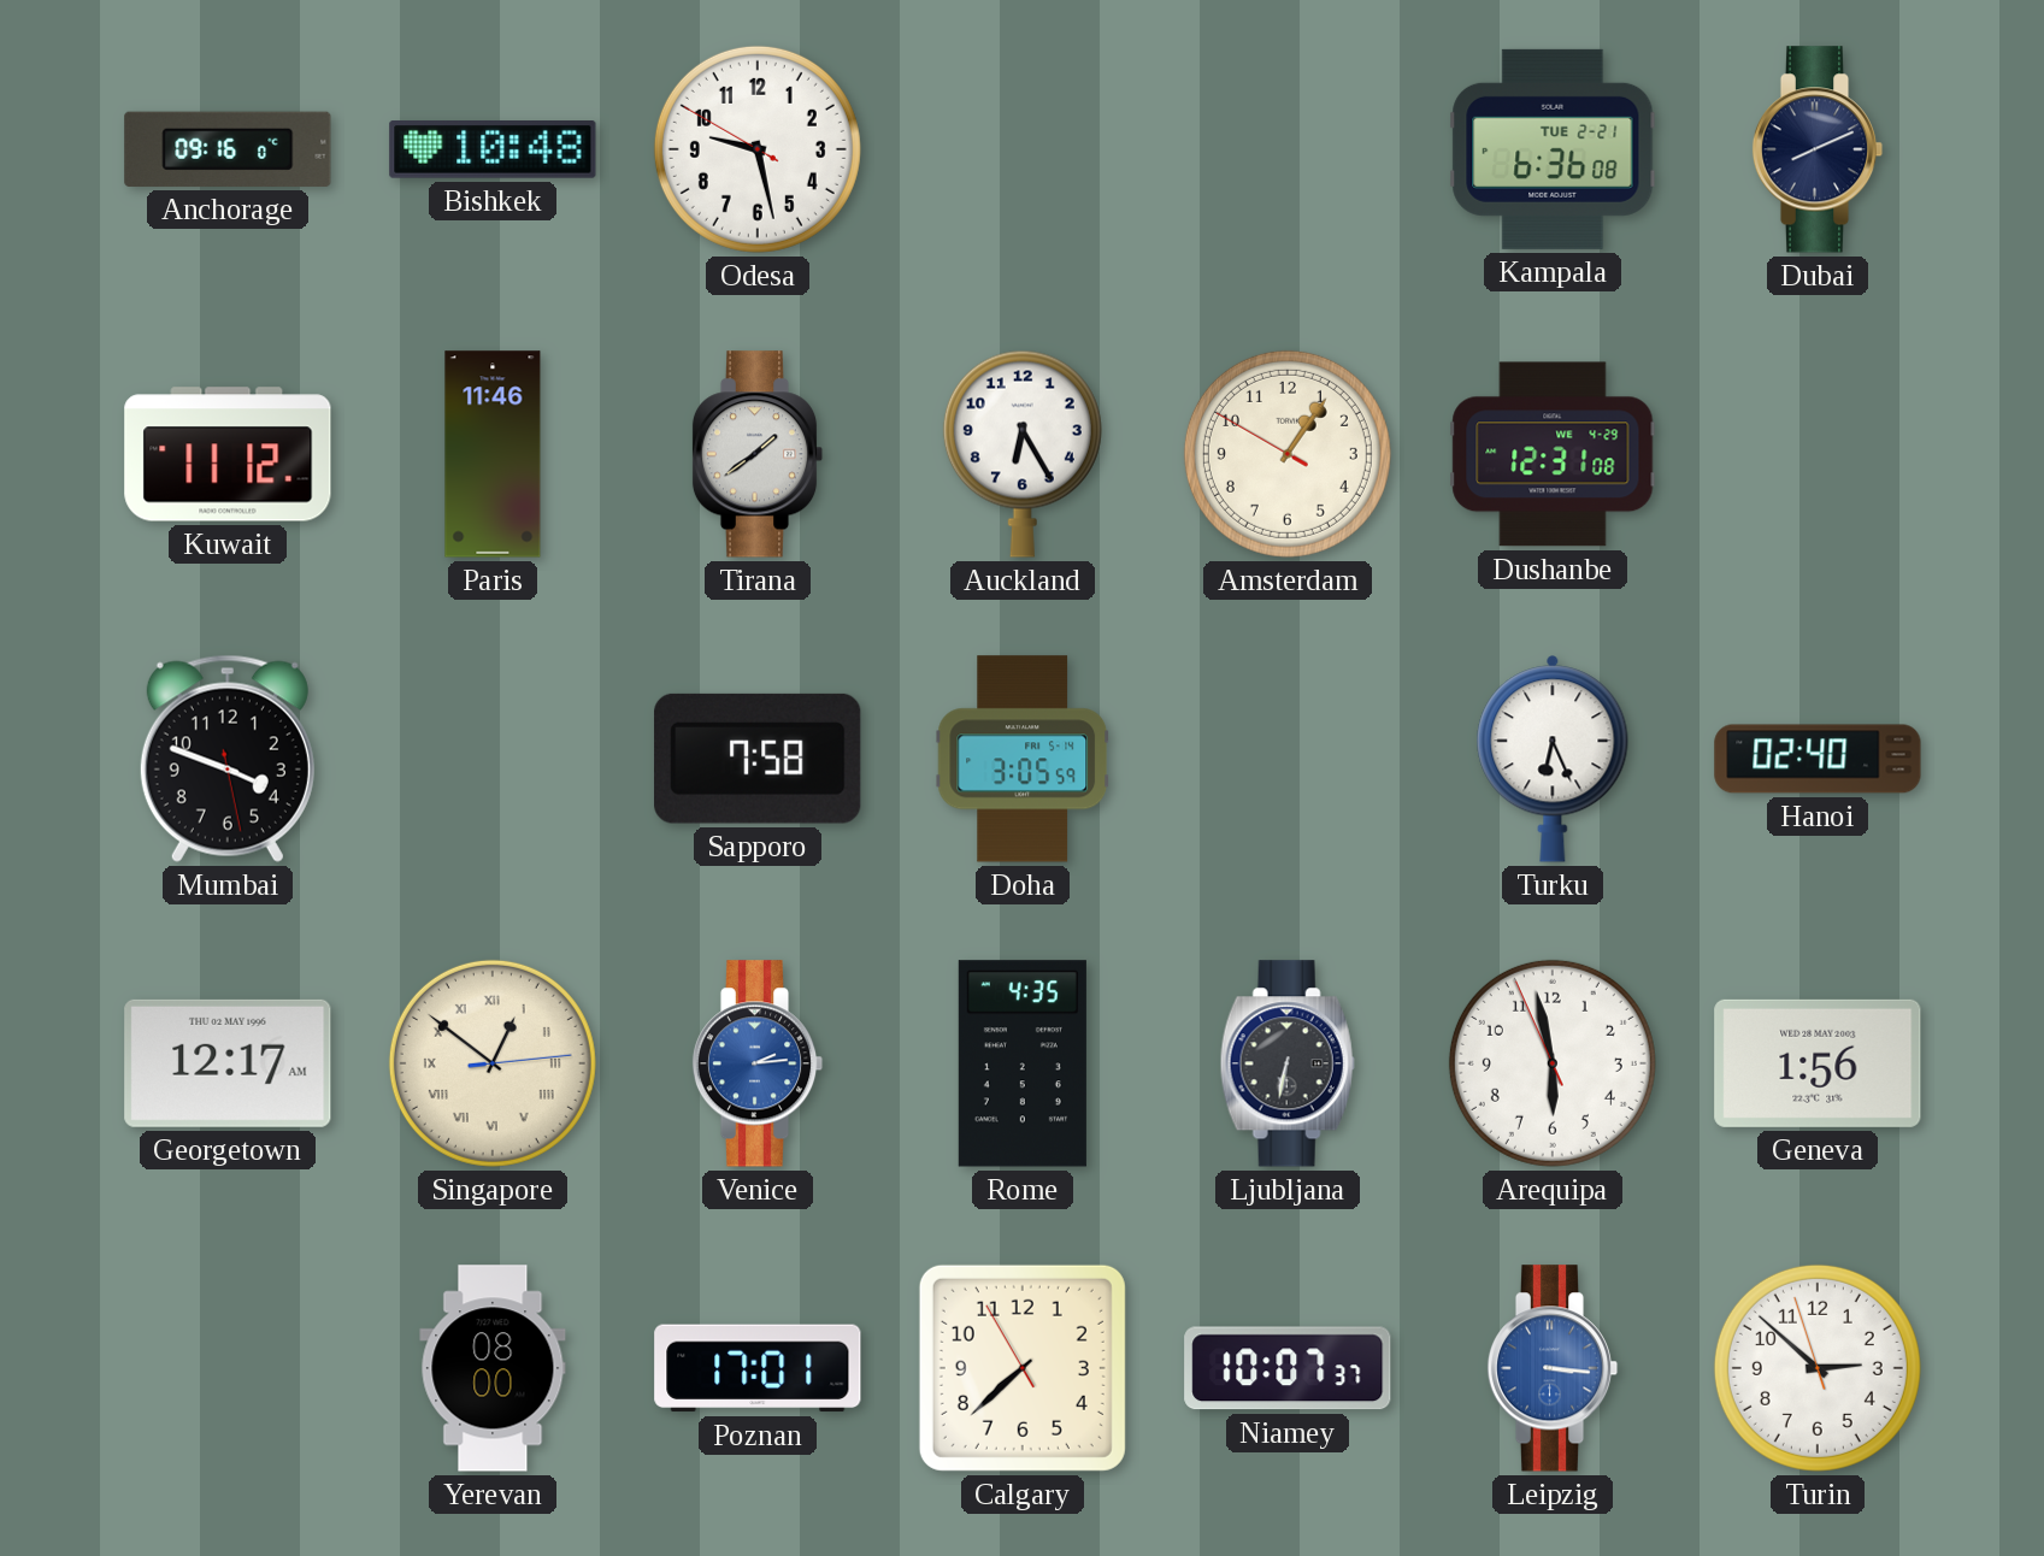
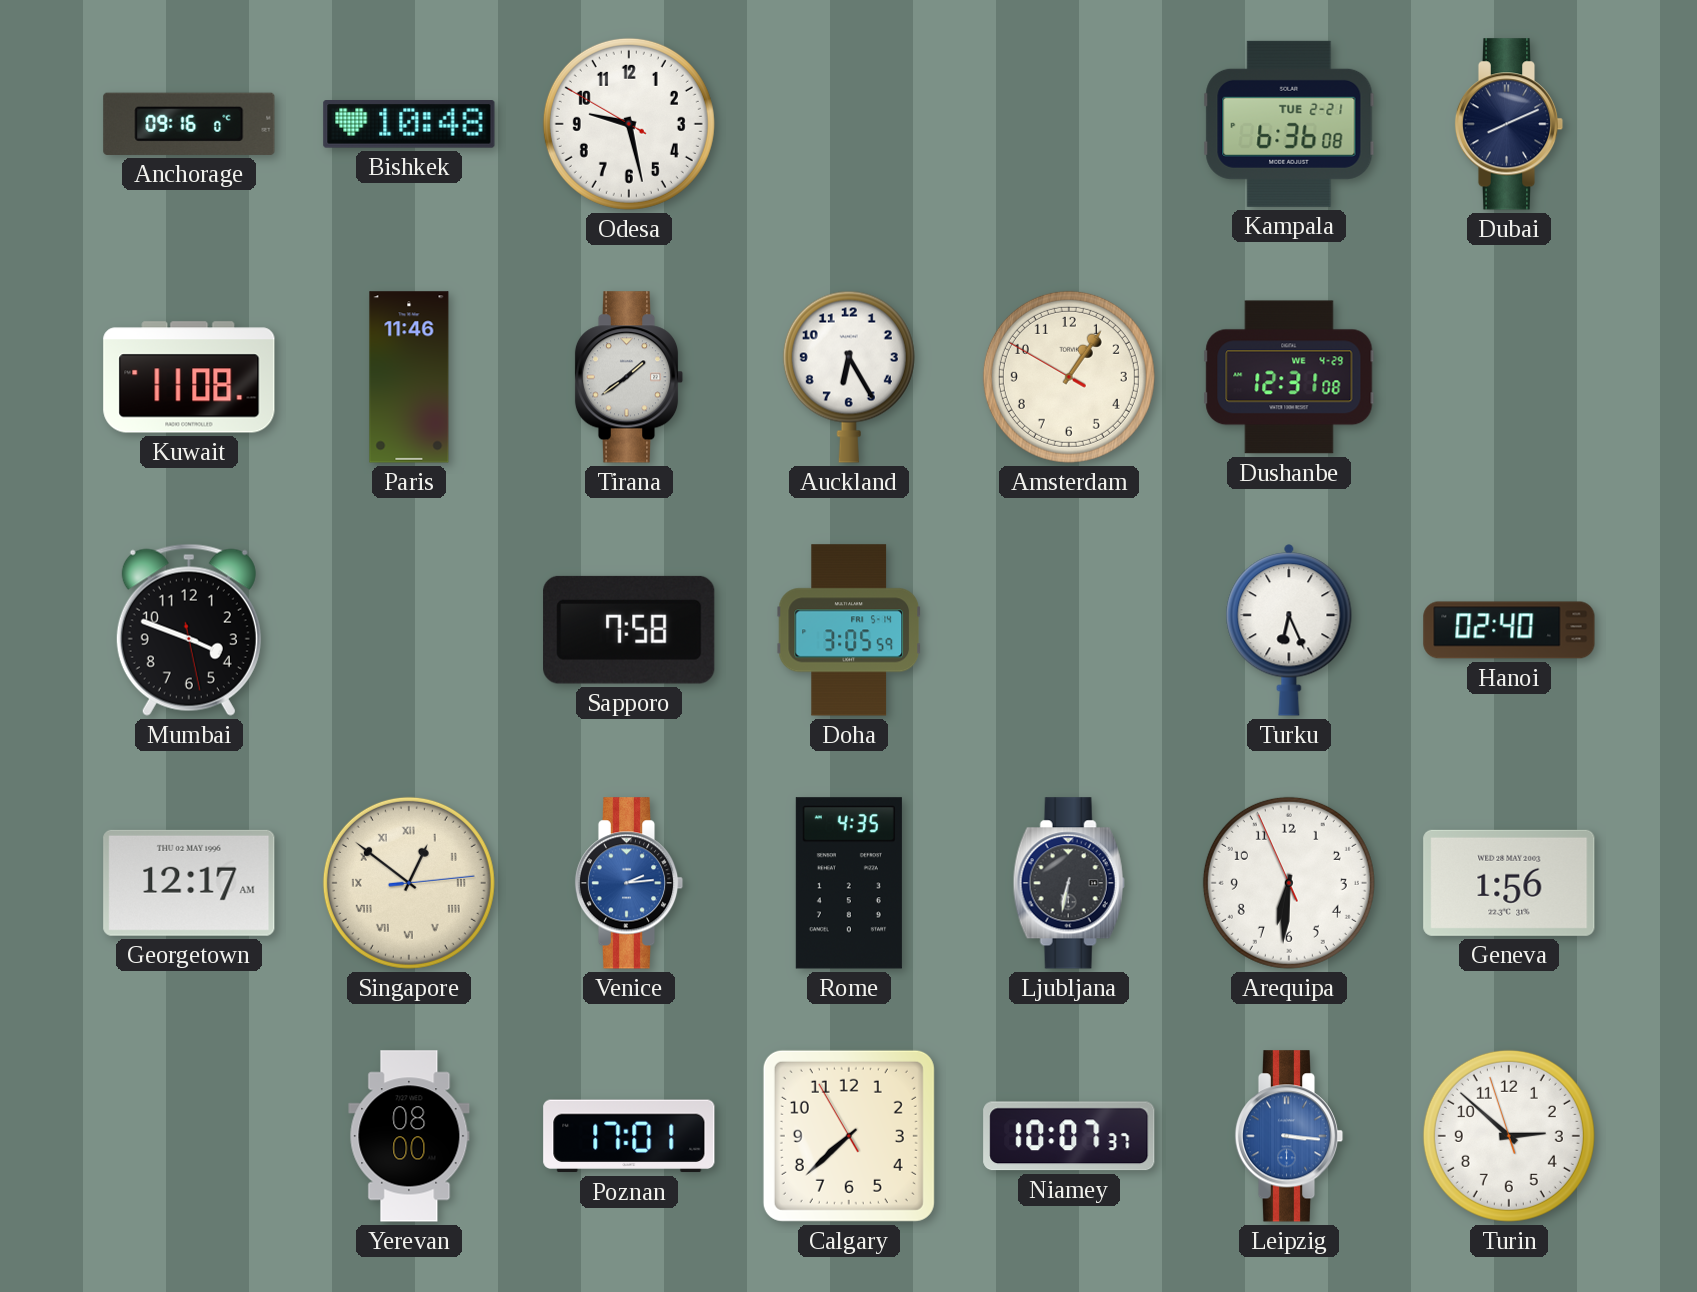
Kuwait: 11:12 -> 11:08
Arequipa: 5:57 -> 6:30
